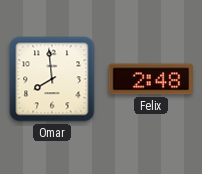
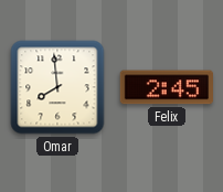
Felix: 2:48 -> 2:45
